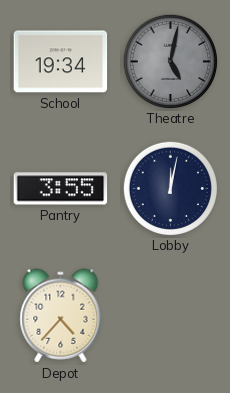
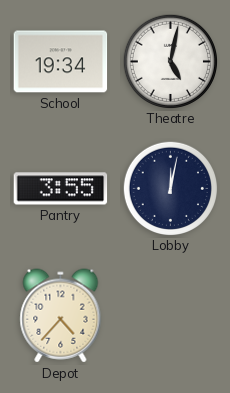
Theatre dial: grey -> white
